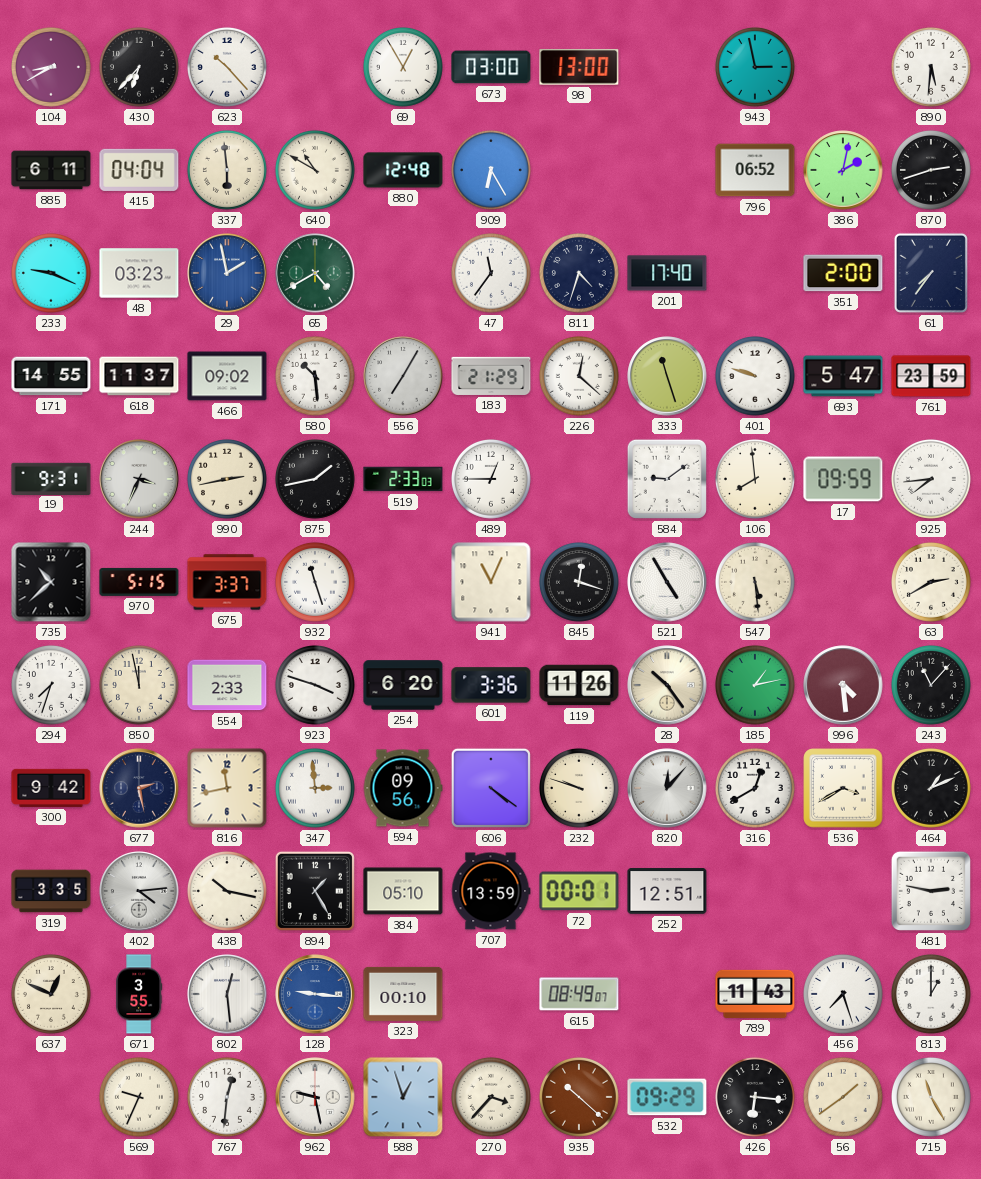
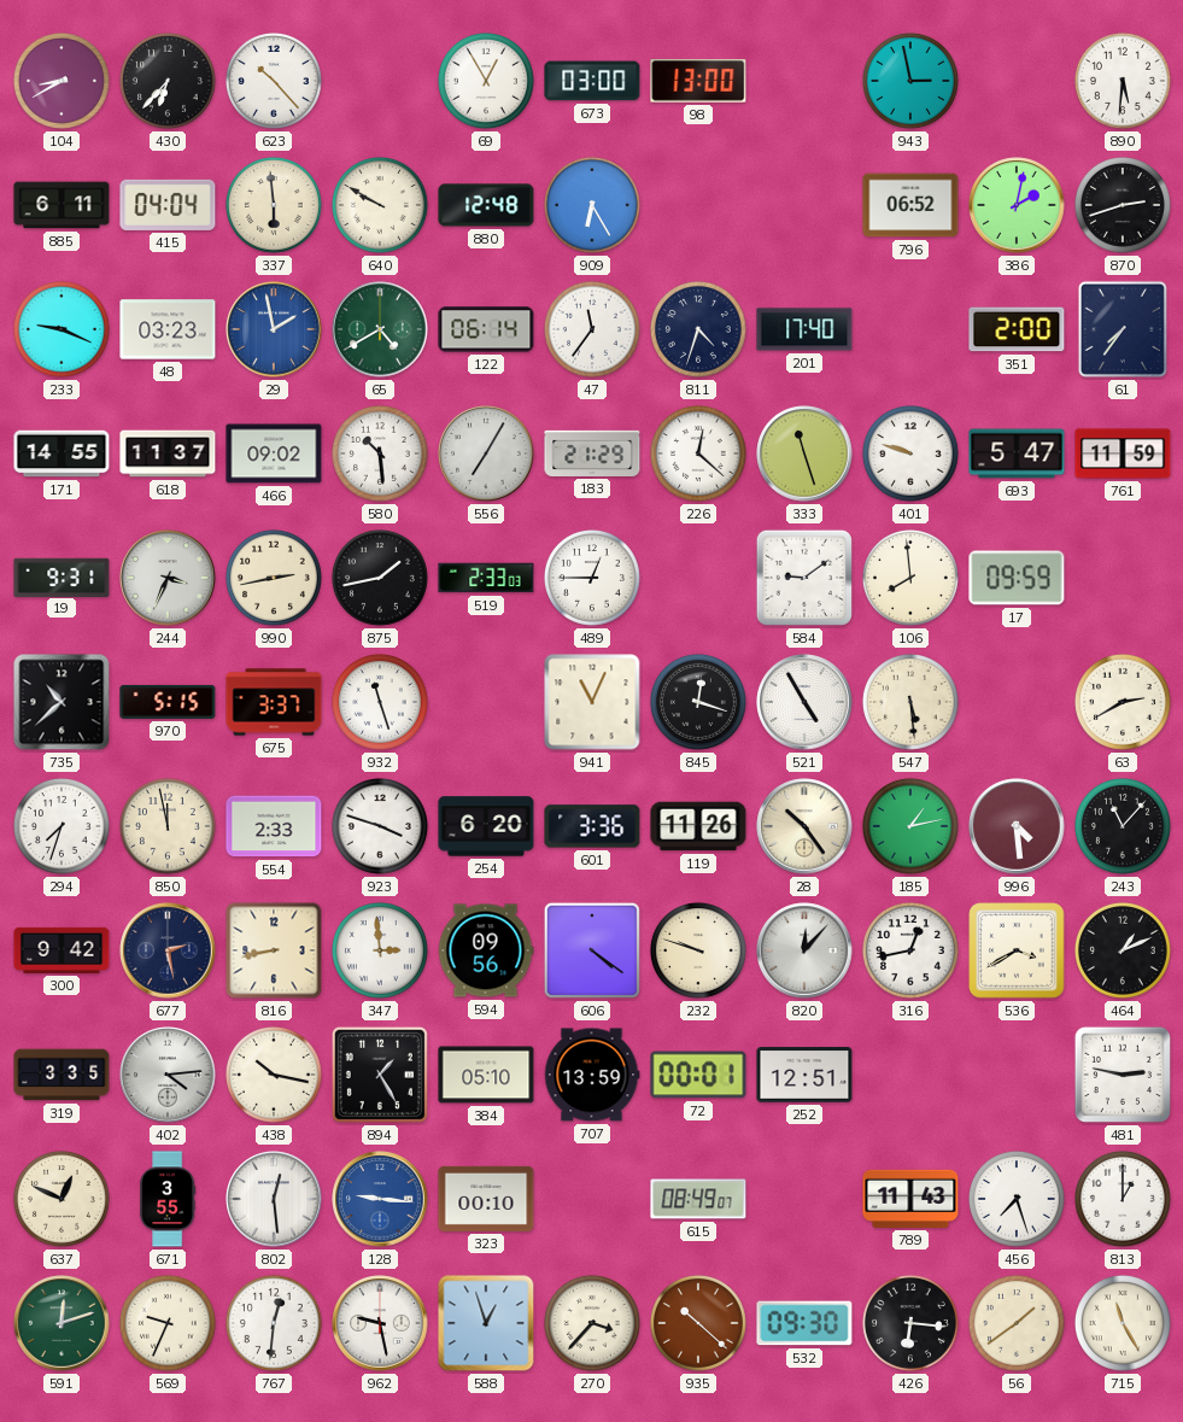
640: 10:50 -> 9:50
122: none -> 06:14
761: 23:59 -> 11:59
925: 7:44 -> none
816: 11:43 -> 8:43
316: 12:40 -> 12:43
591: none -> 12:12
532: 09:29 -> 09:30
